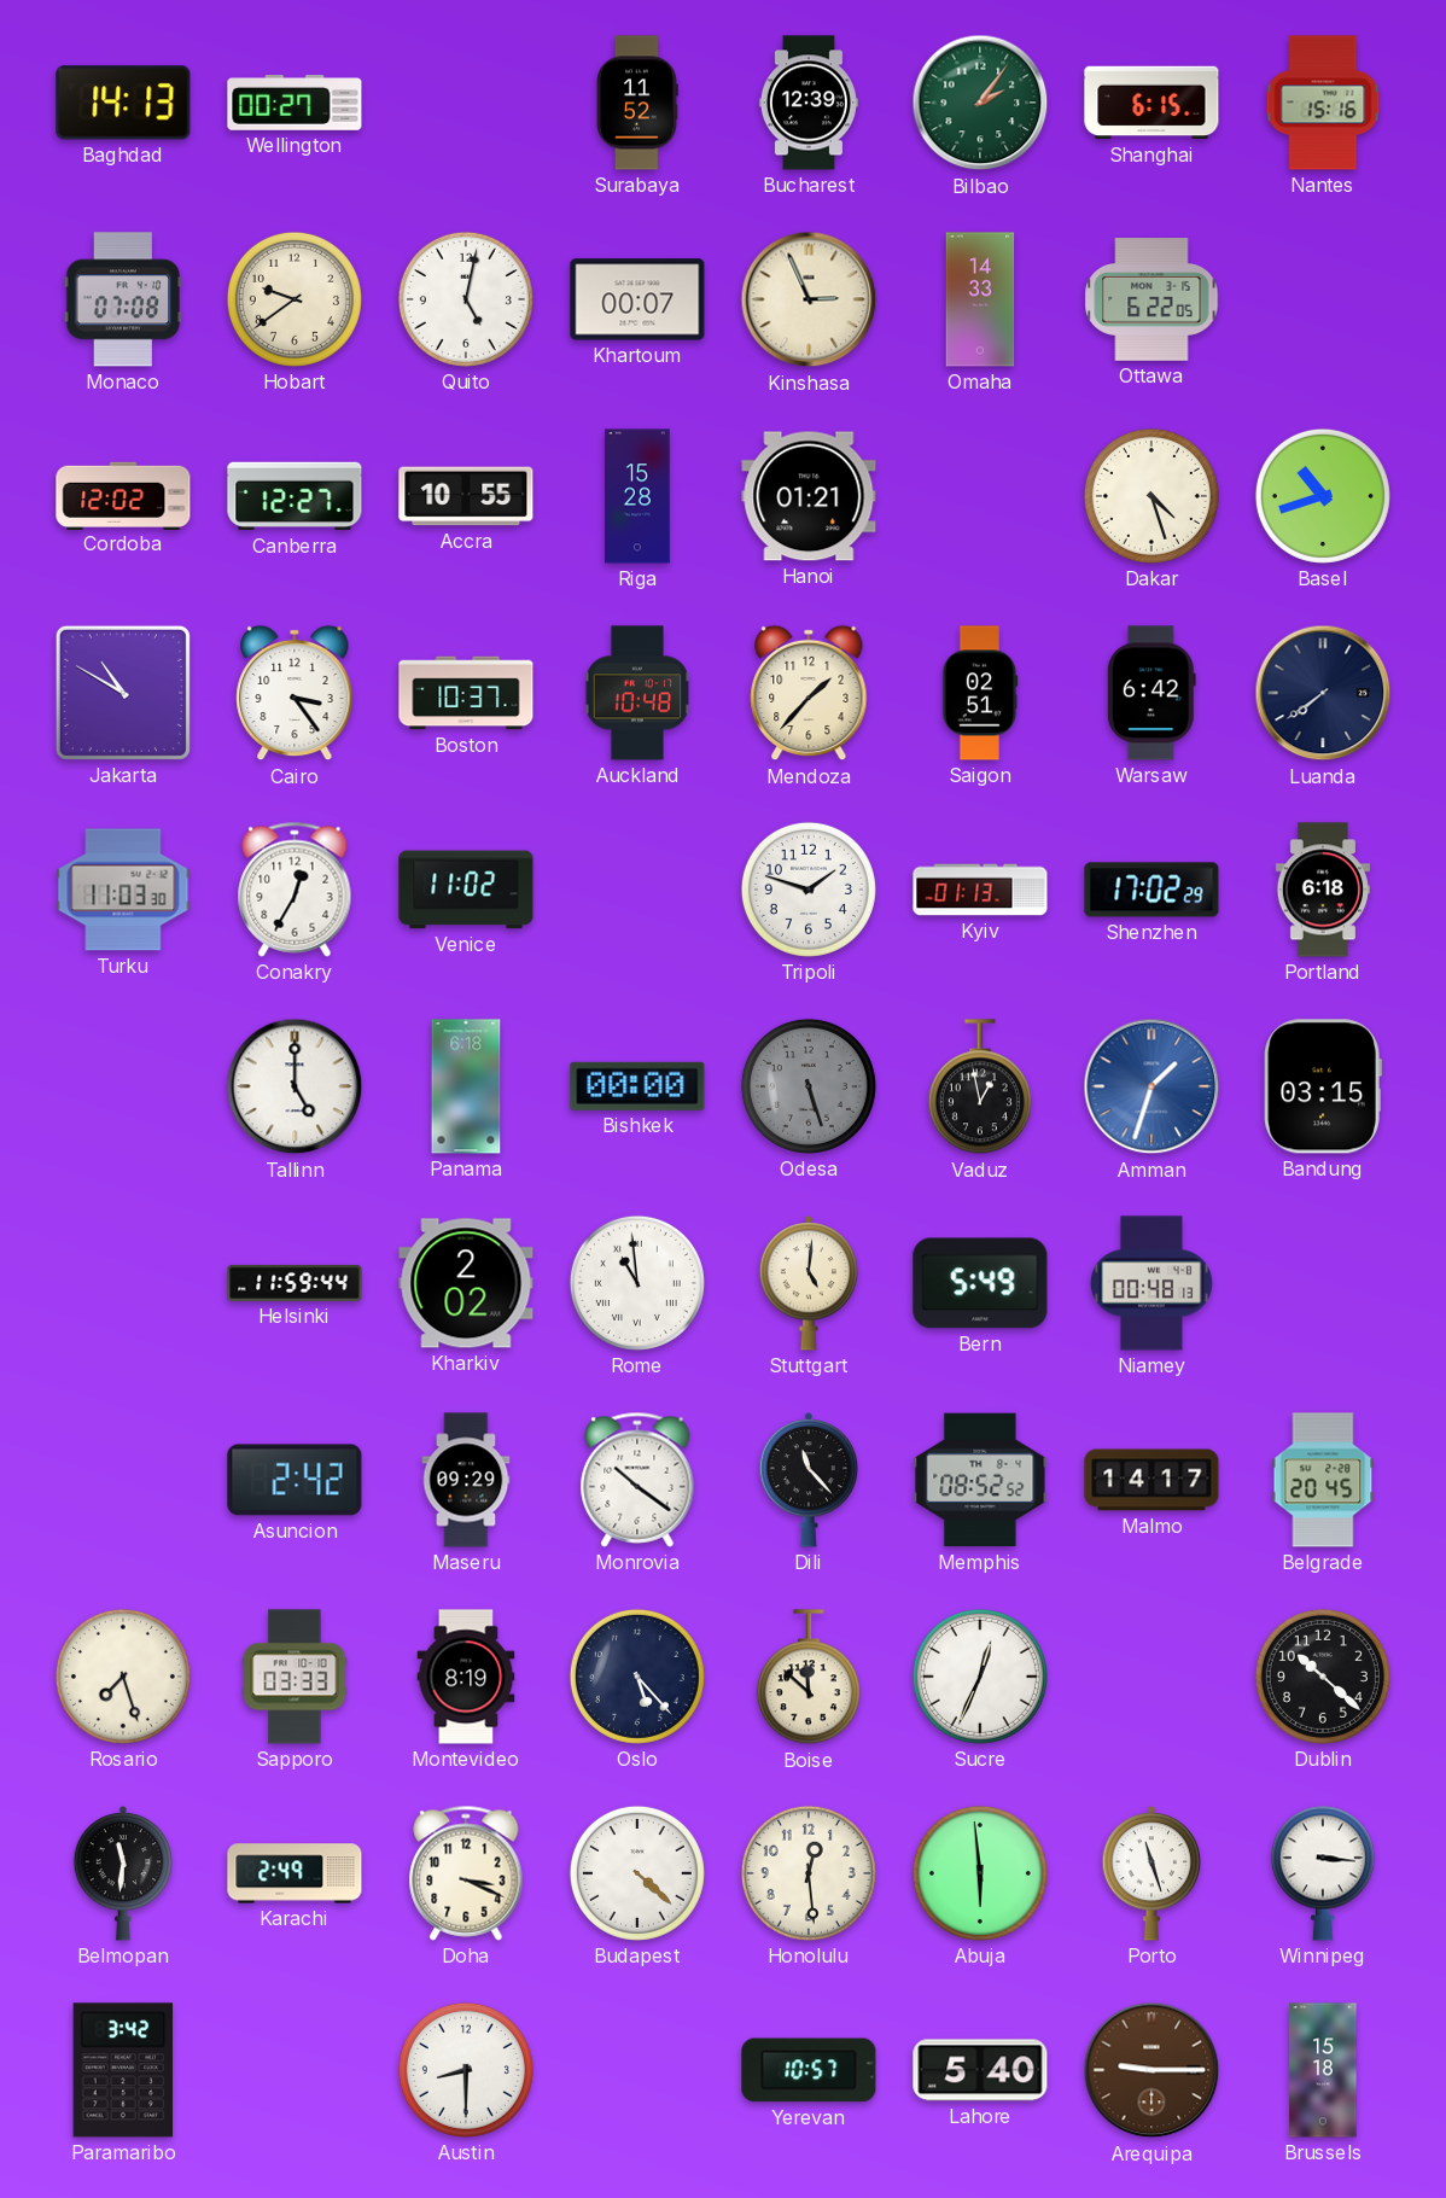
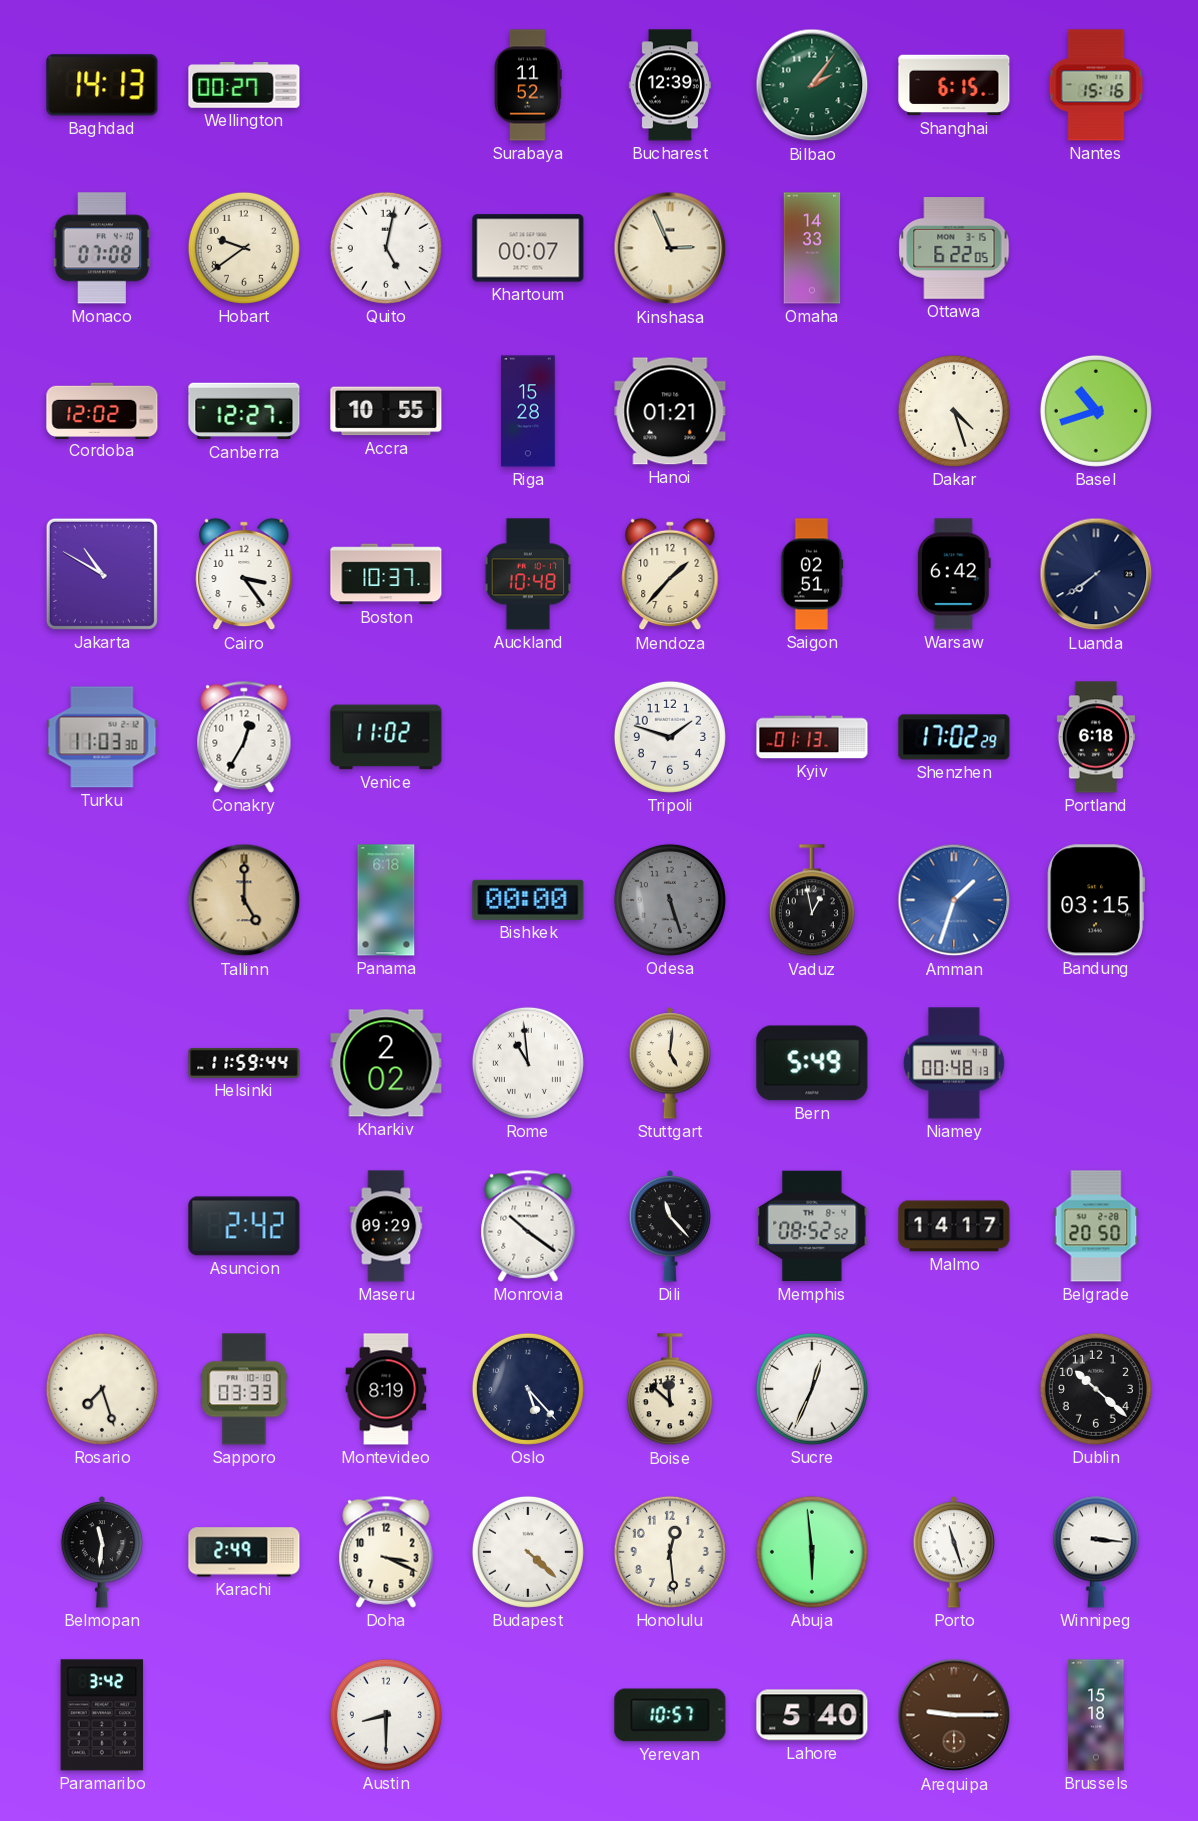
Tallinn dial: white -> champagne
Belgrade: 20:45 -> 20:50
